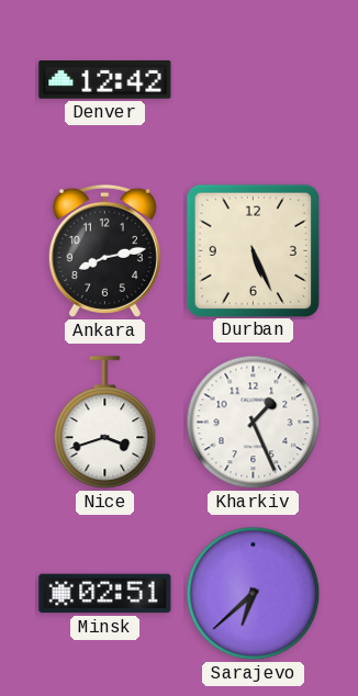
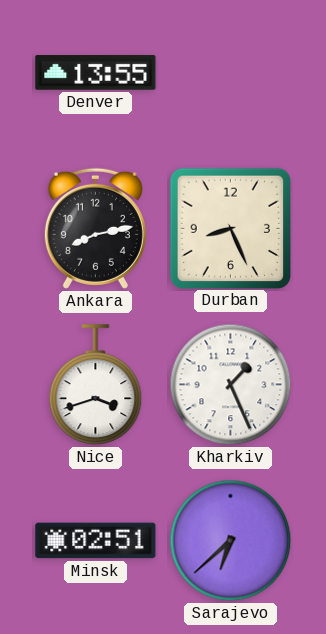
Denver: 12:42 -> 13:55
Durban: 5:26 -> 8:26
